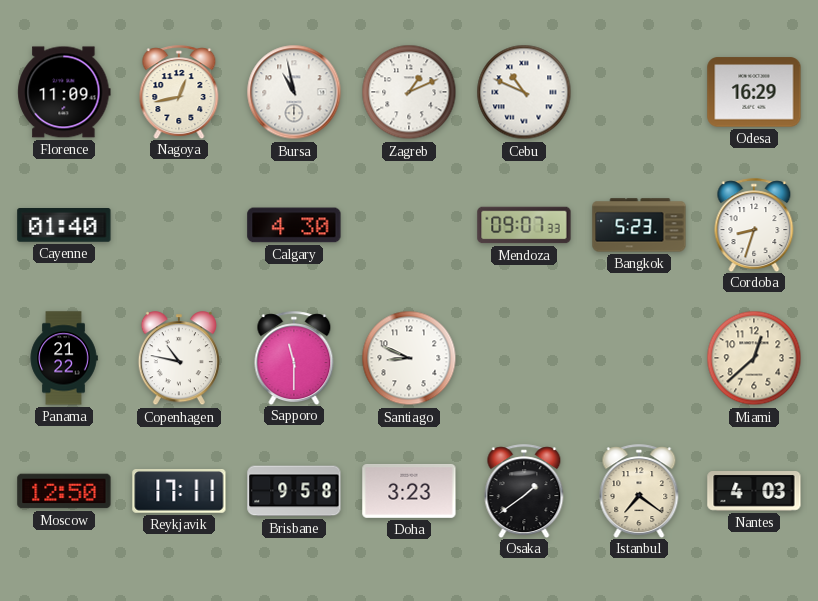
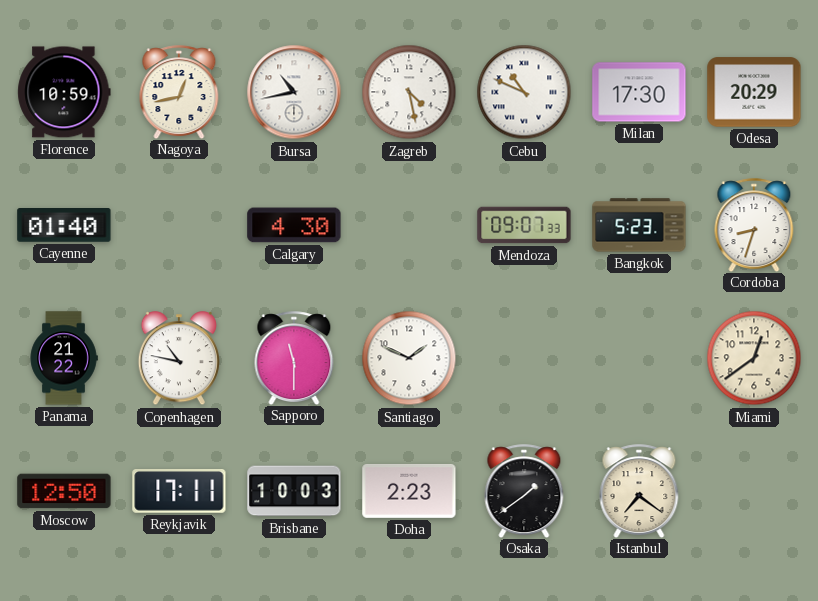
Florence: 11:09 -> 10:59
Bursa: 10:58 -> 10:43
Zagreb: 1:11 -> 4:28
Milan: none -> 17:30
Odesa: 16:29 -> 20:29
Santiago: 8:49 -> 1:49
Miami: 12:38 -> 12:39
Brisbane: 9:58 -> 10:03
Doha: 3:23 -> 2:23
Nantes: 4:03 -> none
